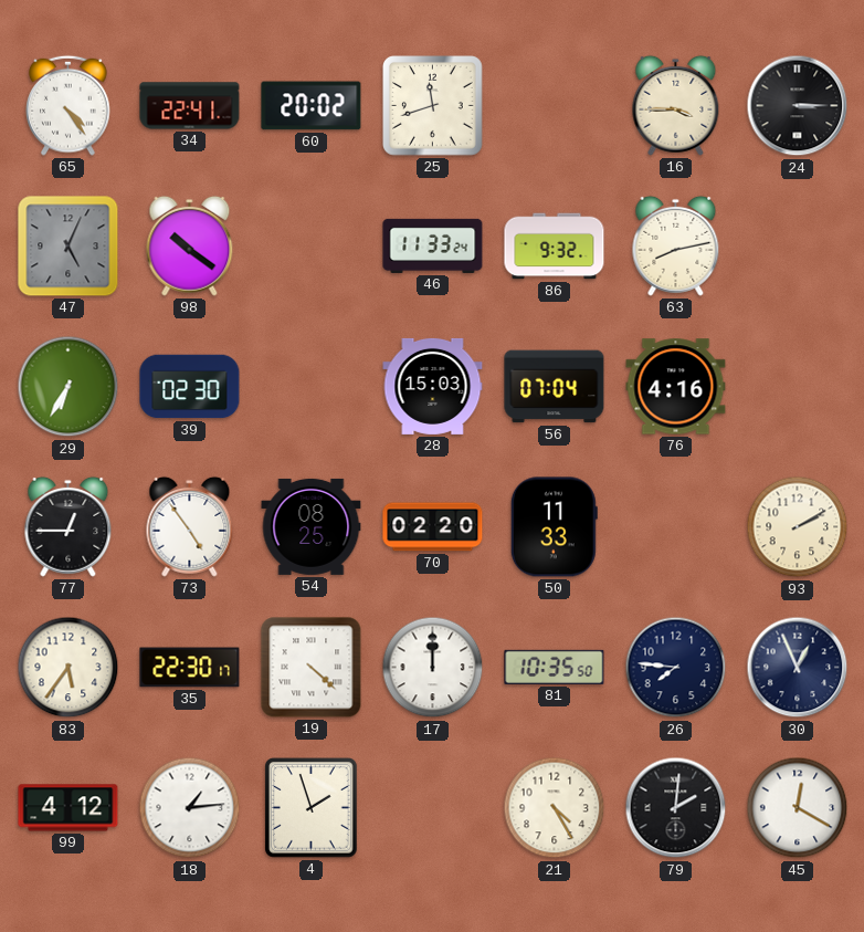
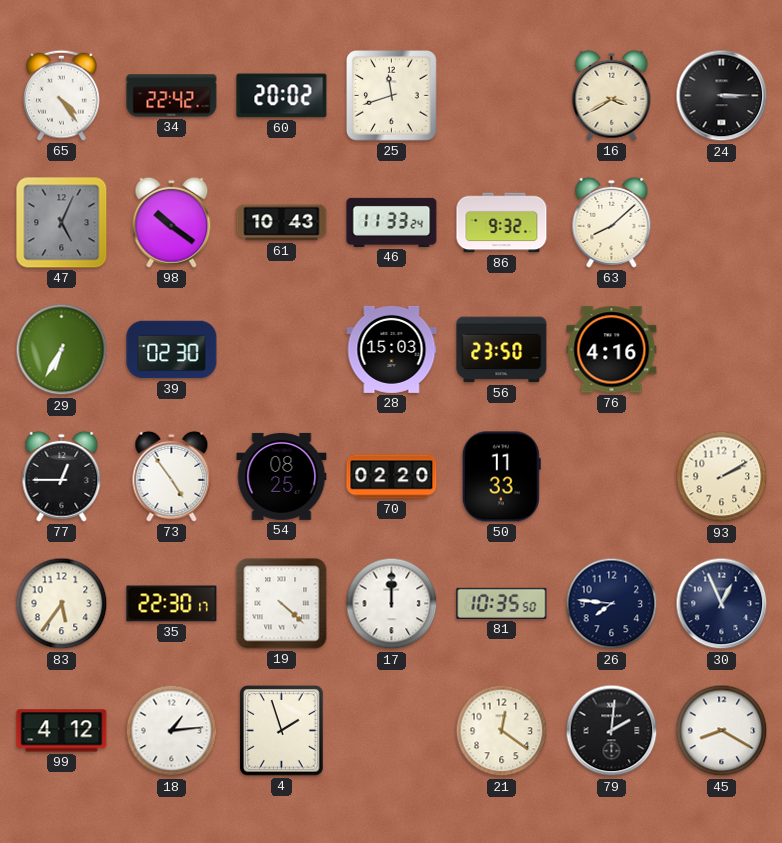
34: 22:41 -> 22:42
16: 3:45 -> 3:40
61: none -> 10:43
63: 8:13 -> 8:08
56: 07:04 -> 23:50
21: 4:25 -> 12:21
45: 12:20 -> 8:20
